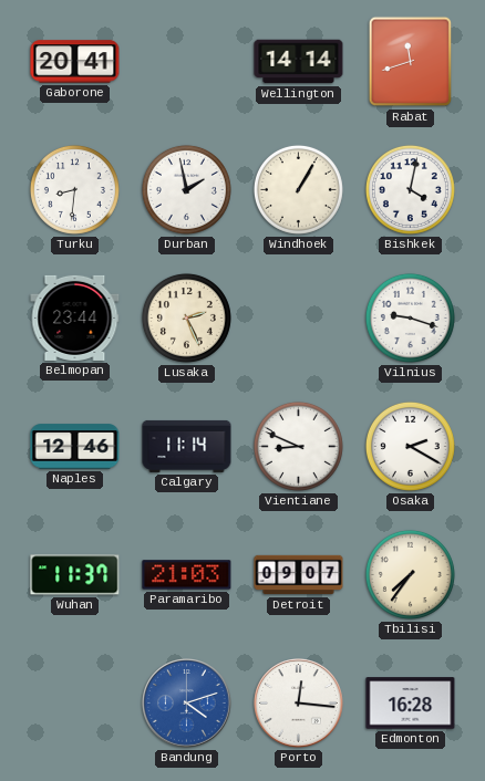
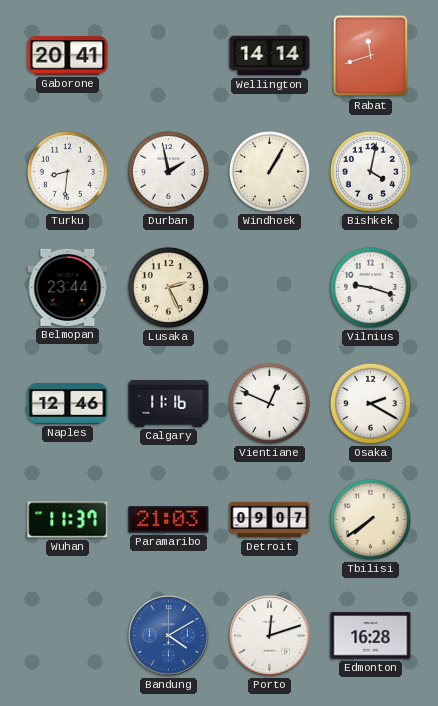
Calgary: 11:14 -> 11:16
Vientiane: 8:49 -> 12:49
Tbilisi: 7:36 -> 7:39
Bandung: 4:12 -> 4:10
Porto: 12:16 -> 12:12
